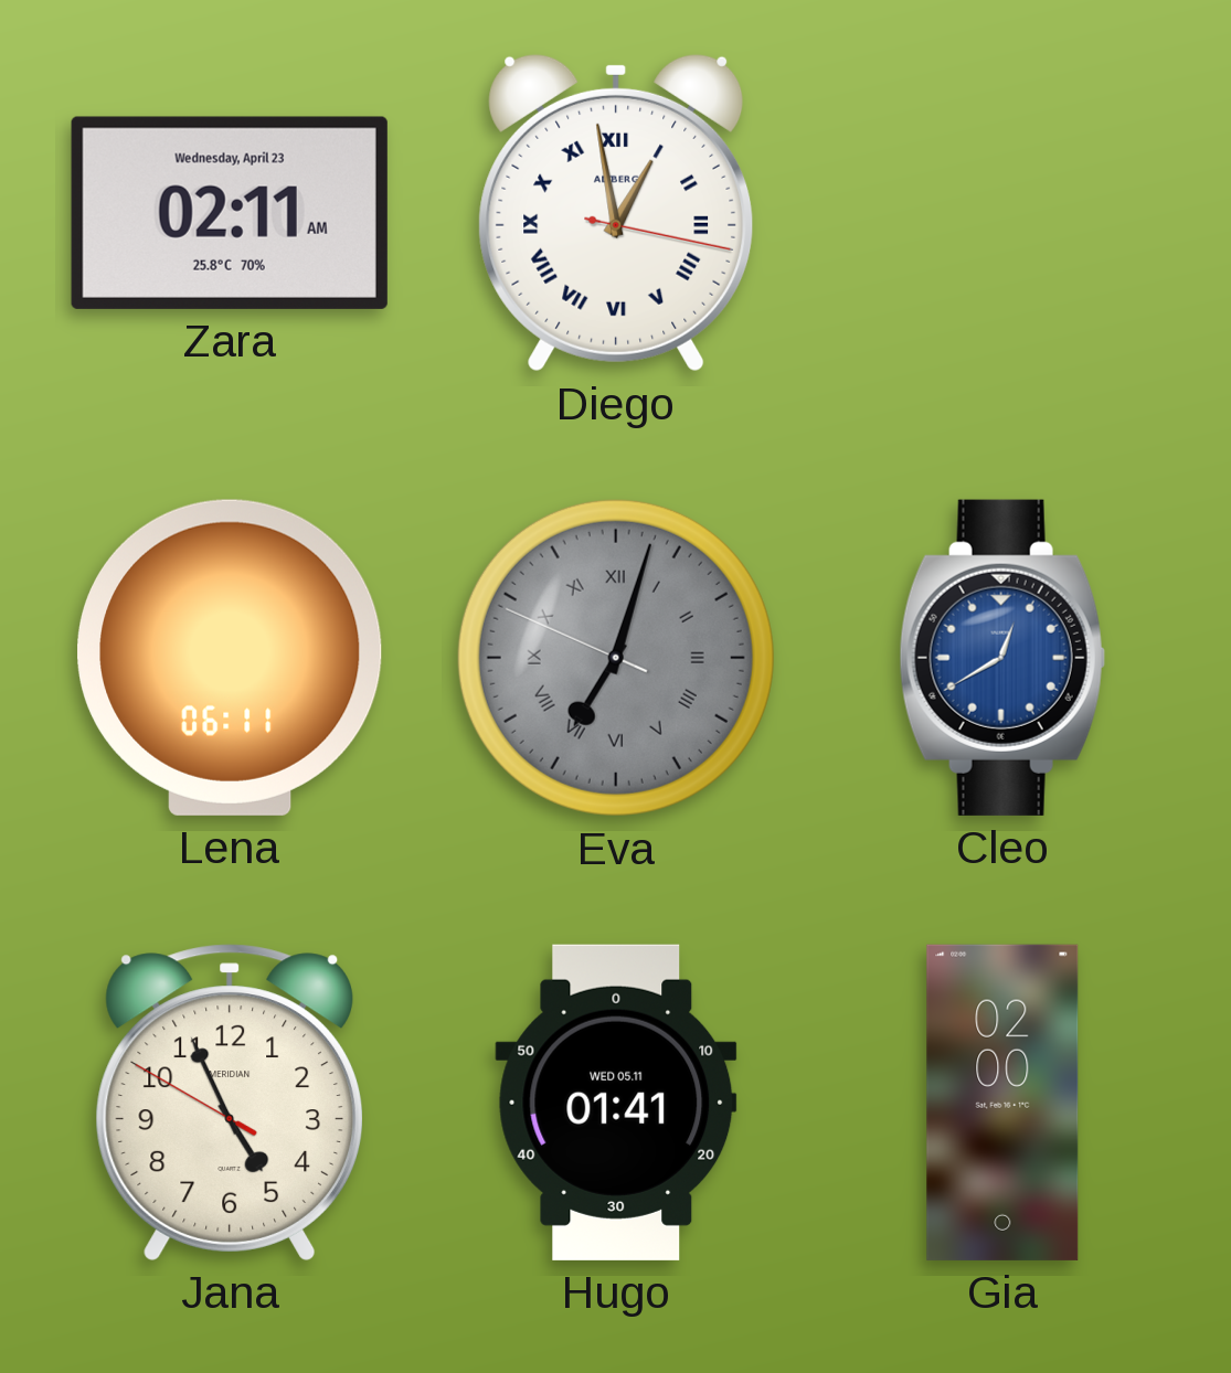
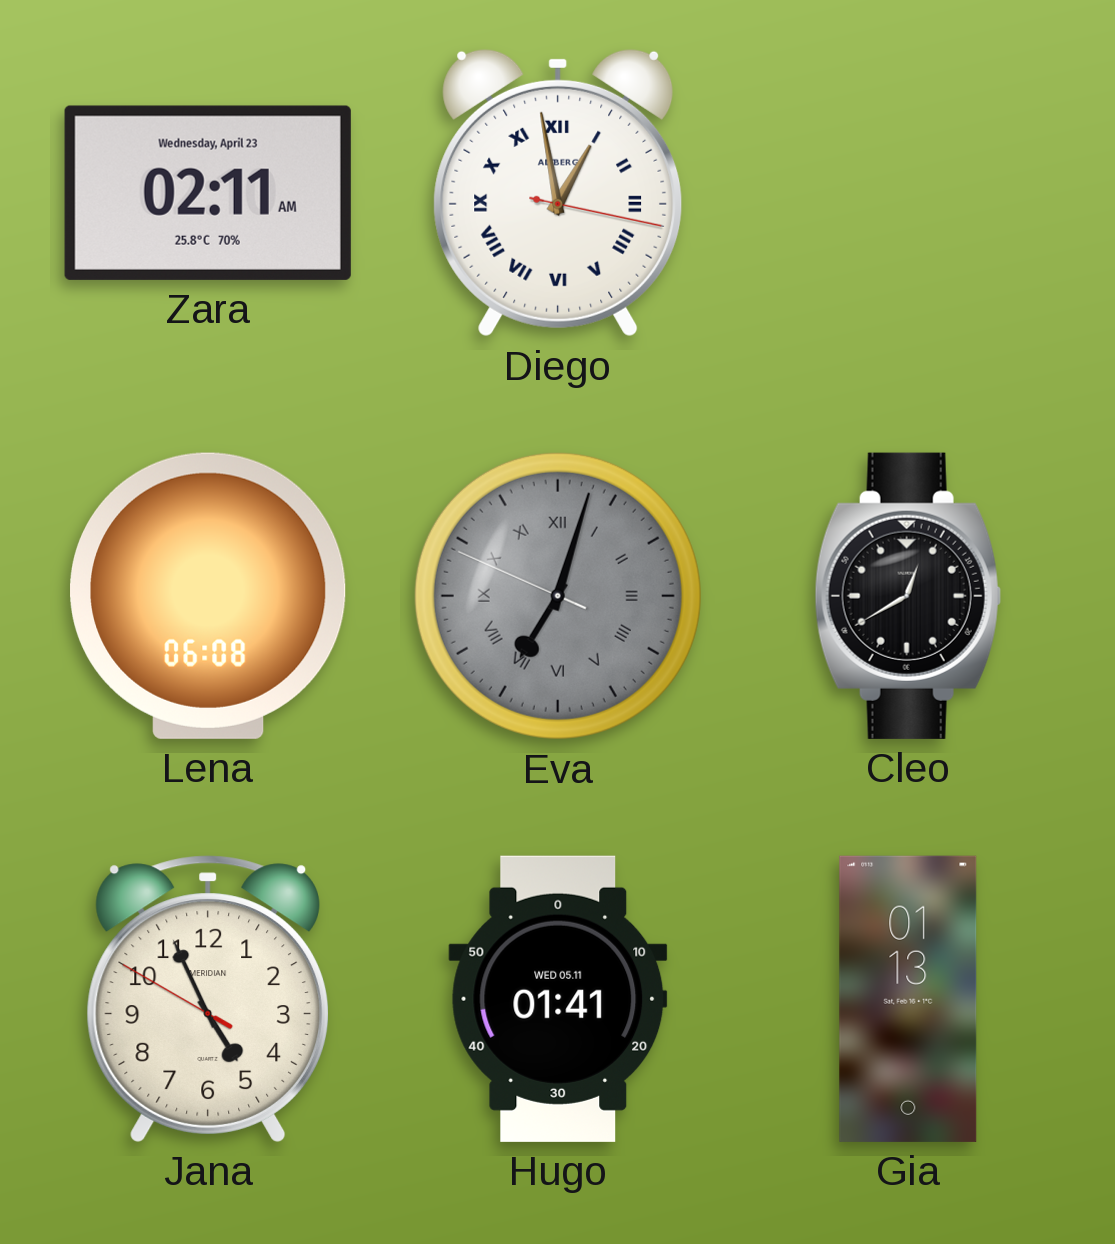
Lena: 06:11 -> 06:08
Cleo dial: blue -> black
Gia: 02:00 -> 01:13
